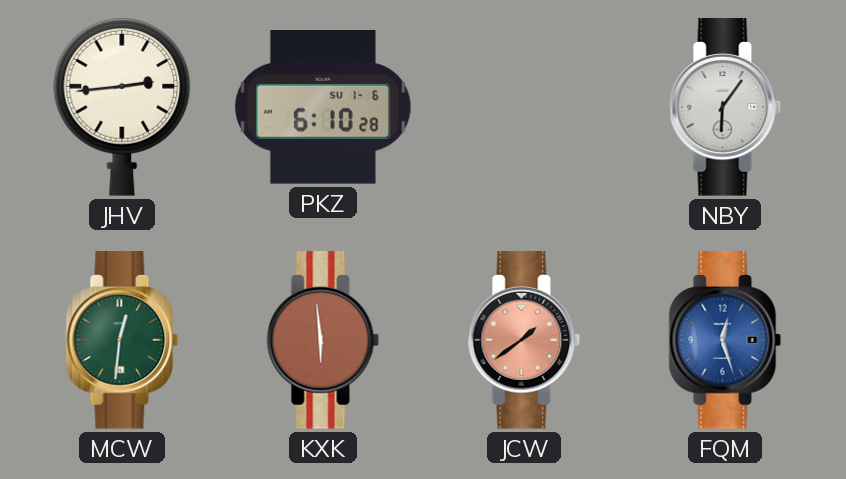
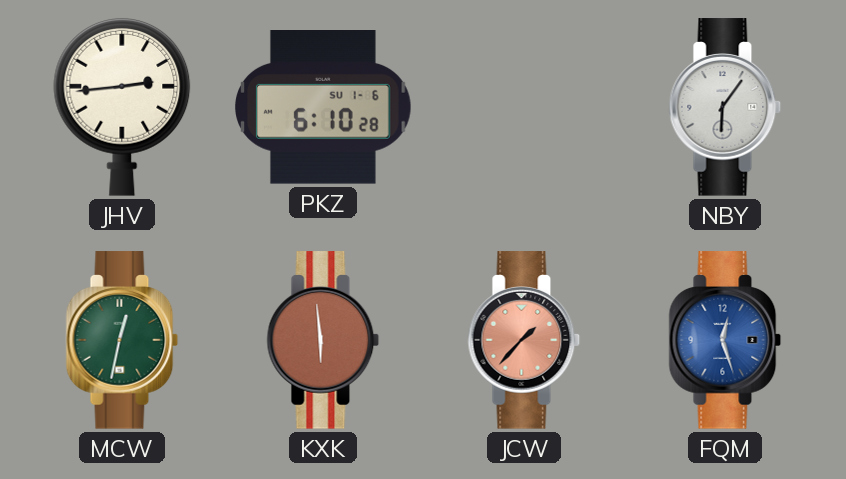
MCW: 12:31 -> 12:32
JCW: 1:39 -> 1:37
